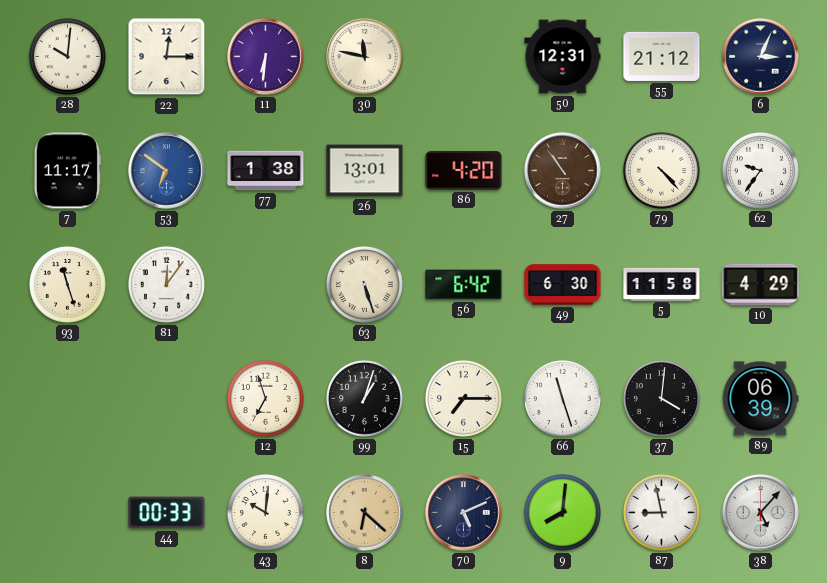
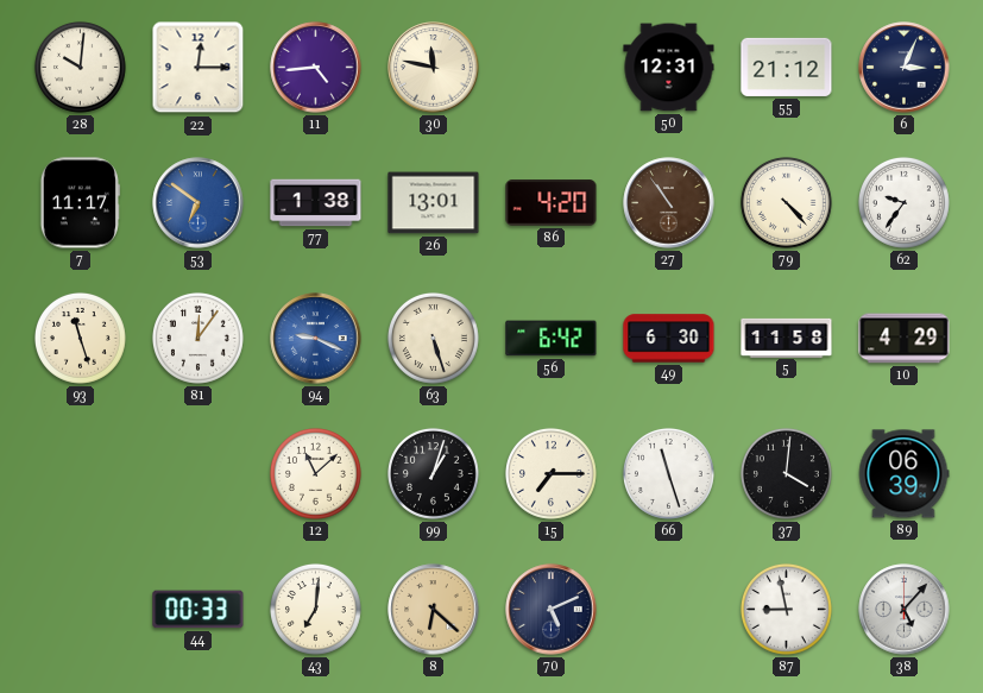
11: 6:31 -> 4:44
94: none -> 9:19
12: 6:57 -> 11:08
43: 10:01 -> 7:01
9: 8:01 -> none
